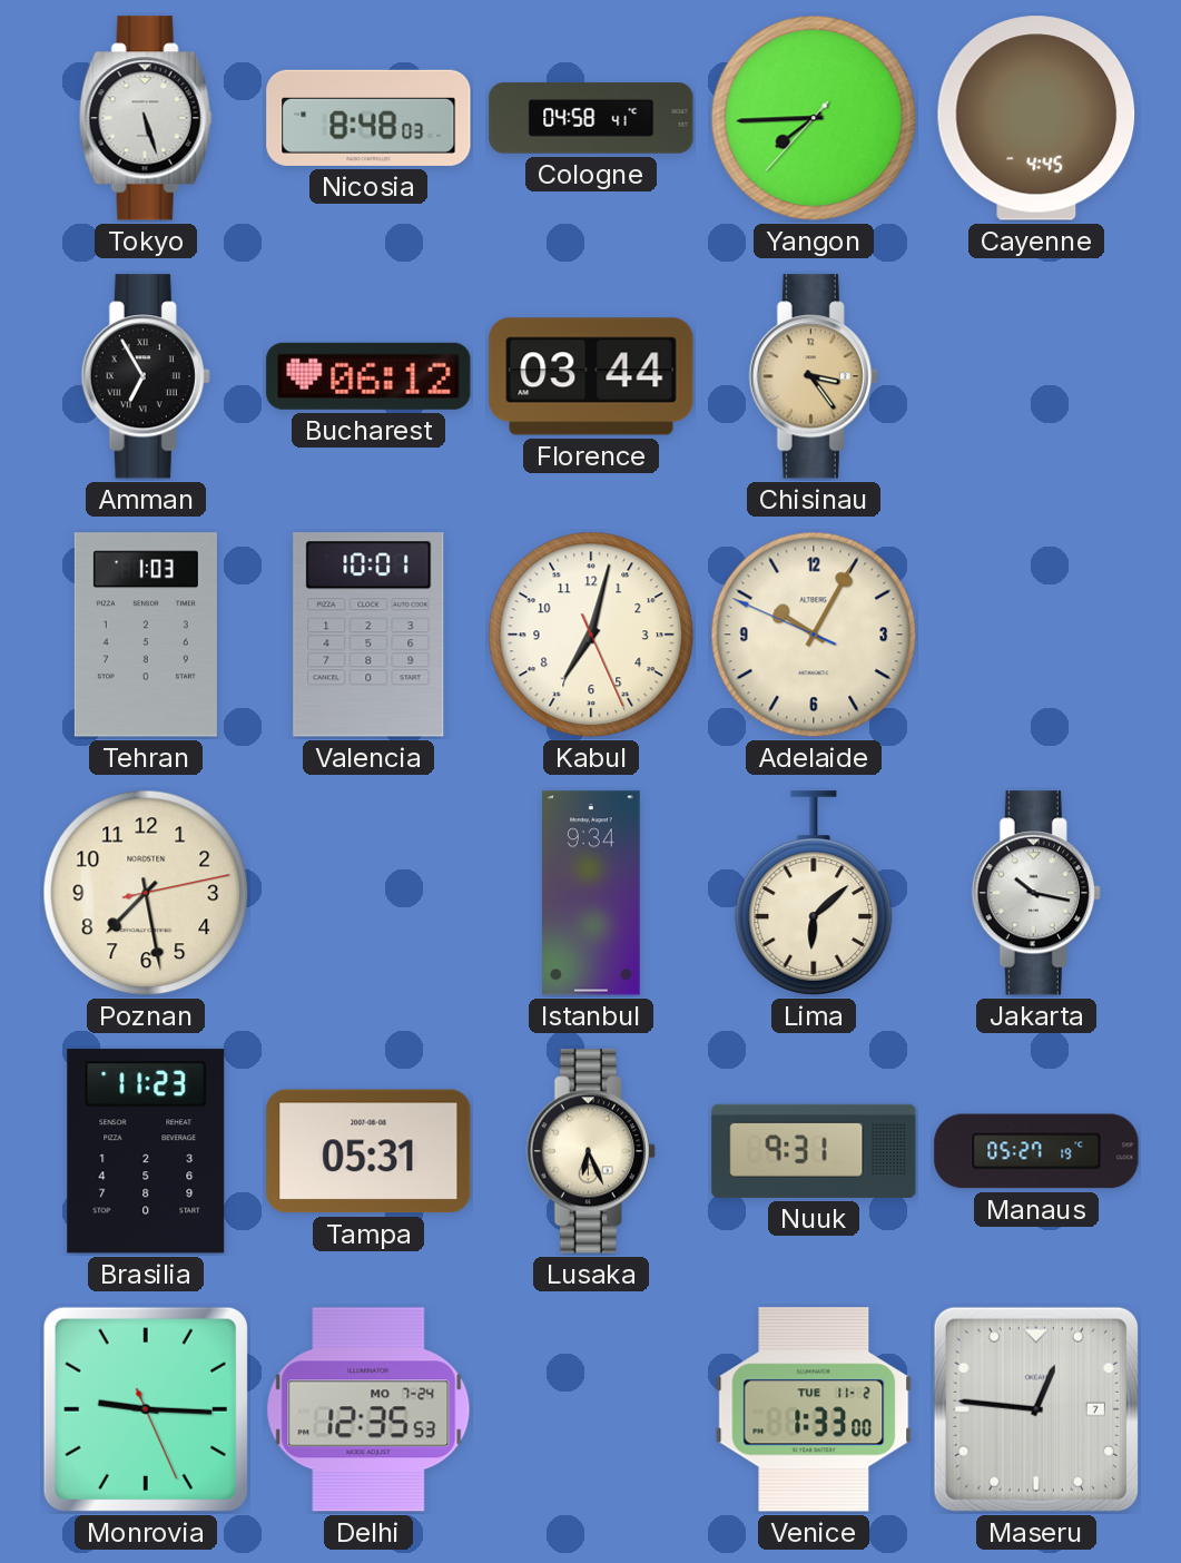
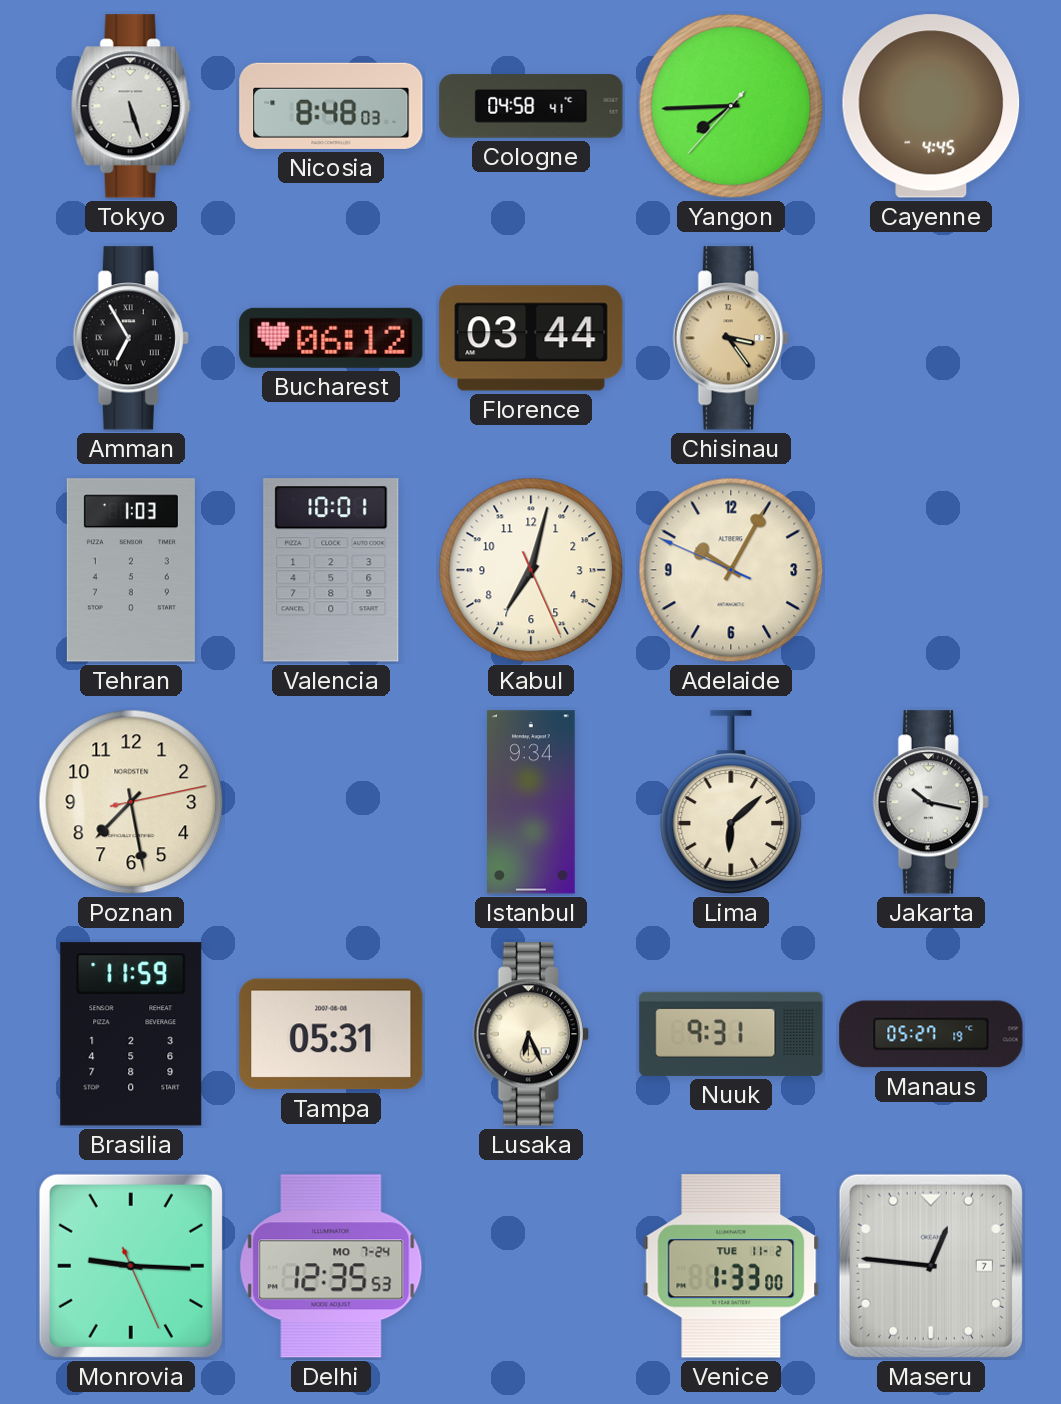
Brasilia: 11:23 -> 11:59
